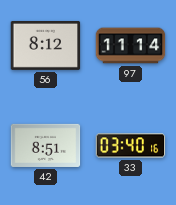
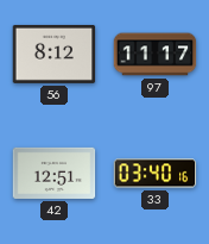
97: 11:14 -> 11:17
42: 8:51 -> 12:51
